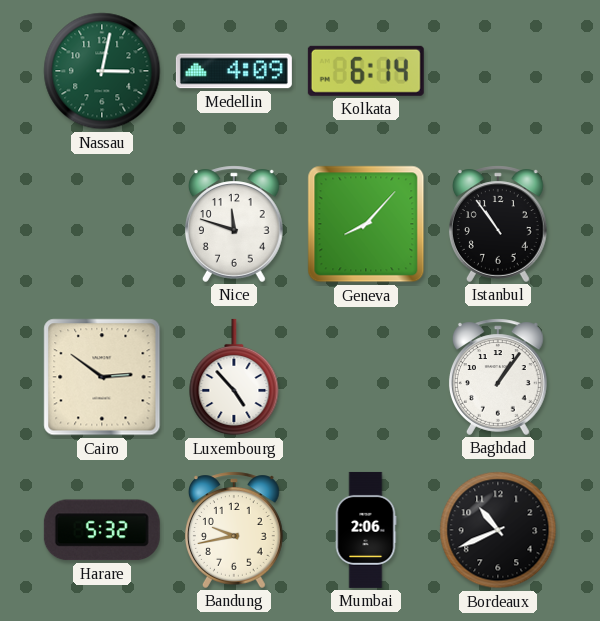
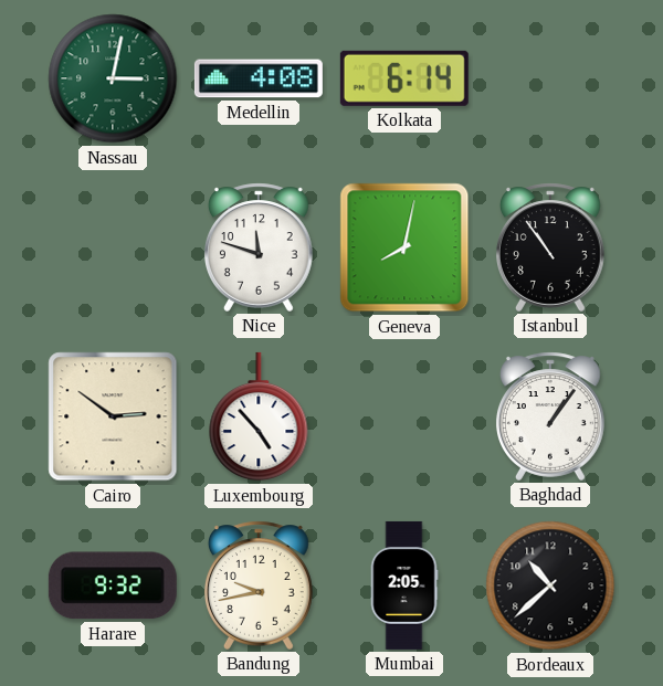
Medellin: 4:09 -> 4:08
Geneva: 8:07 -> 8:02
Harare: 5:32 -> 9:32
Mumbai: 2:06 -> 2:05
Bordeaux: 10:41 -> 10:38
